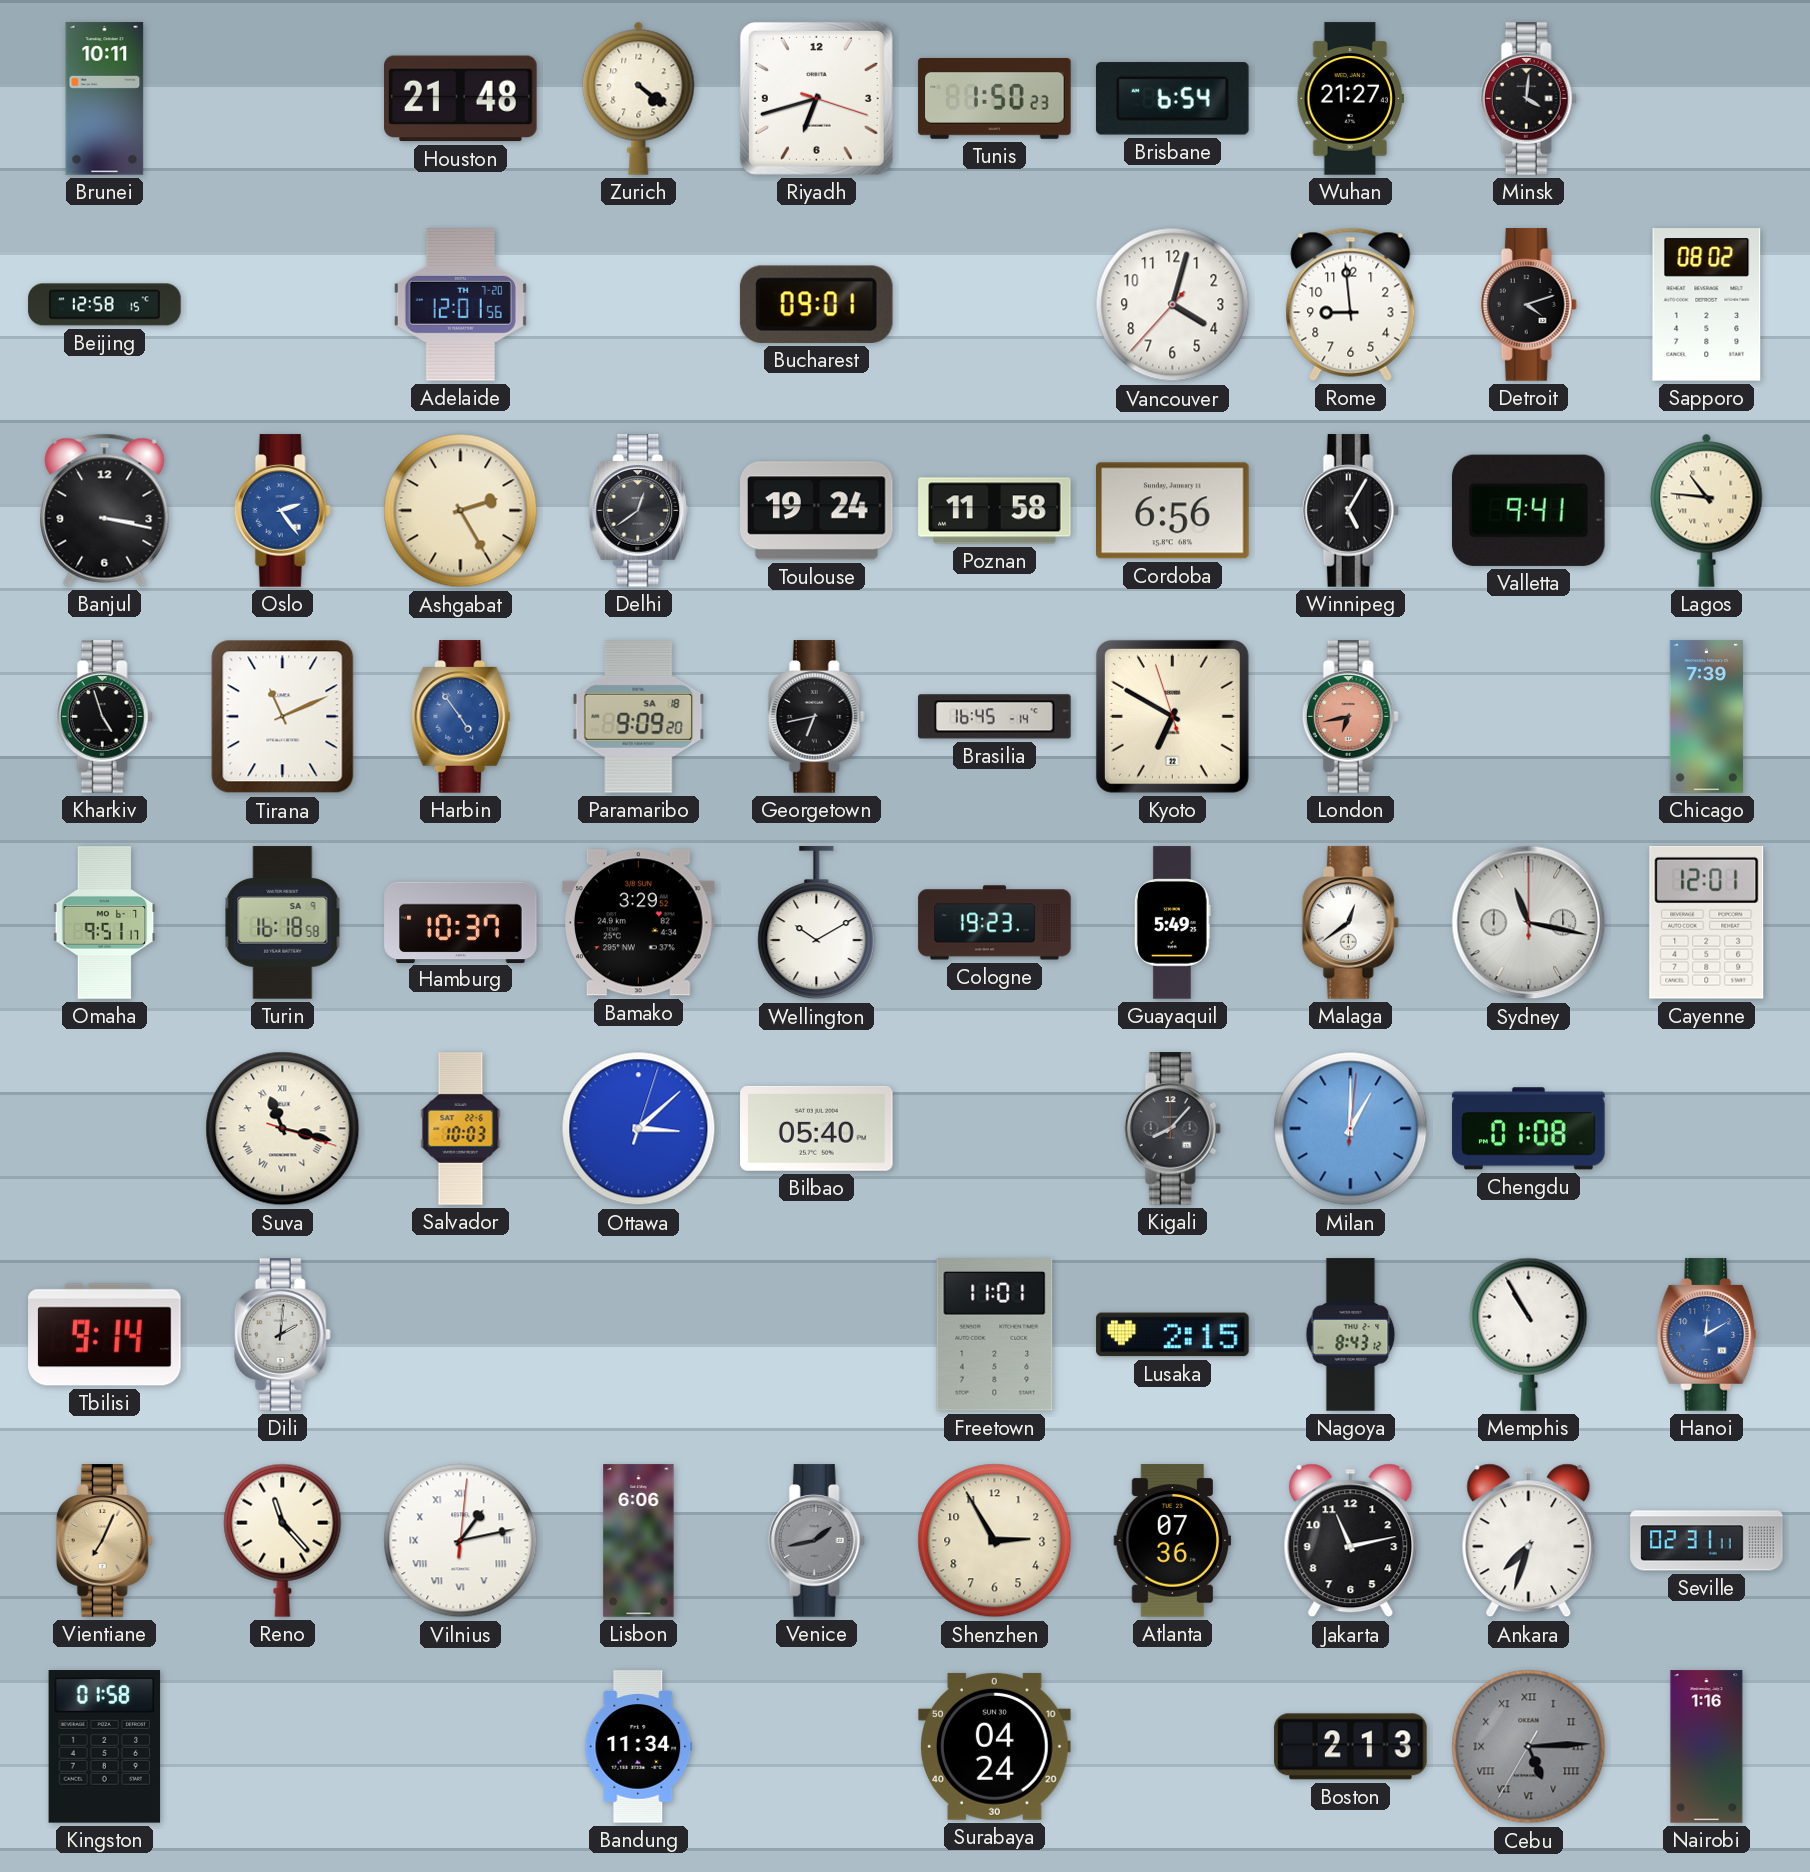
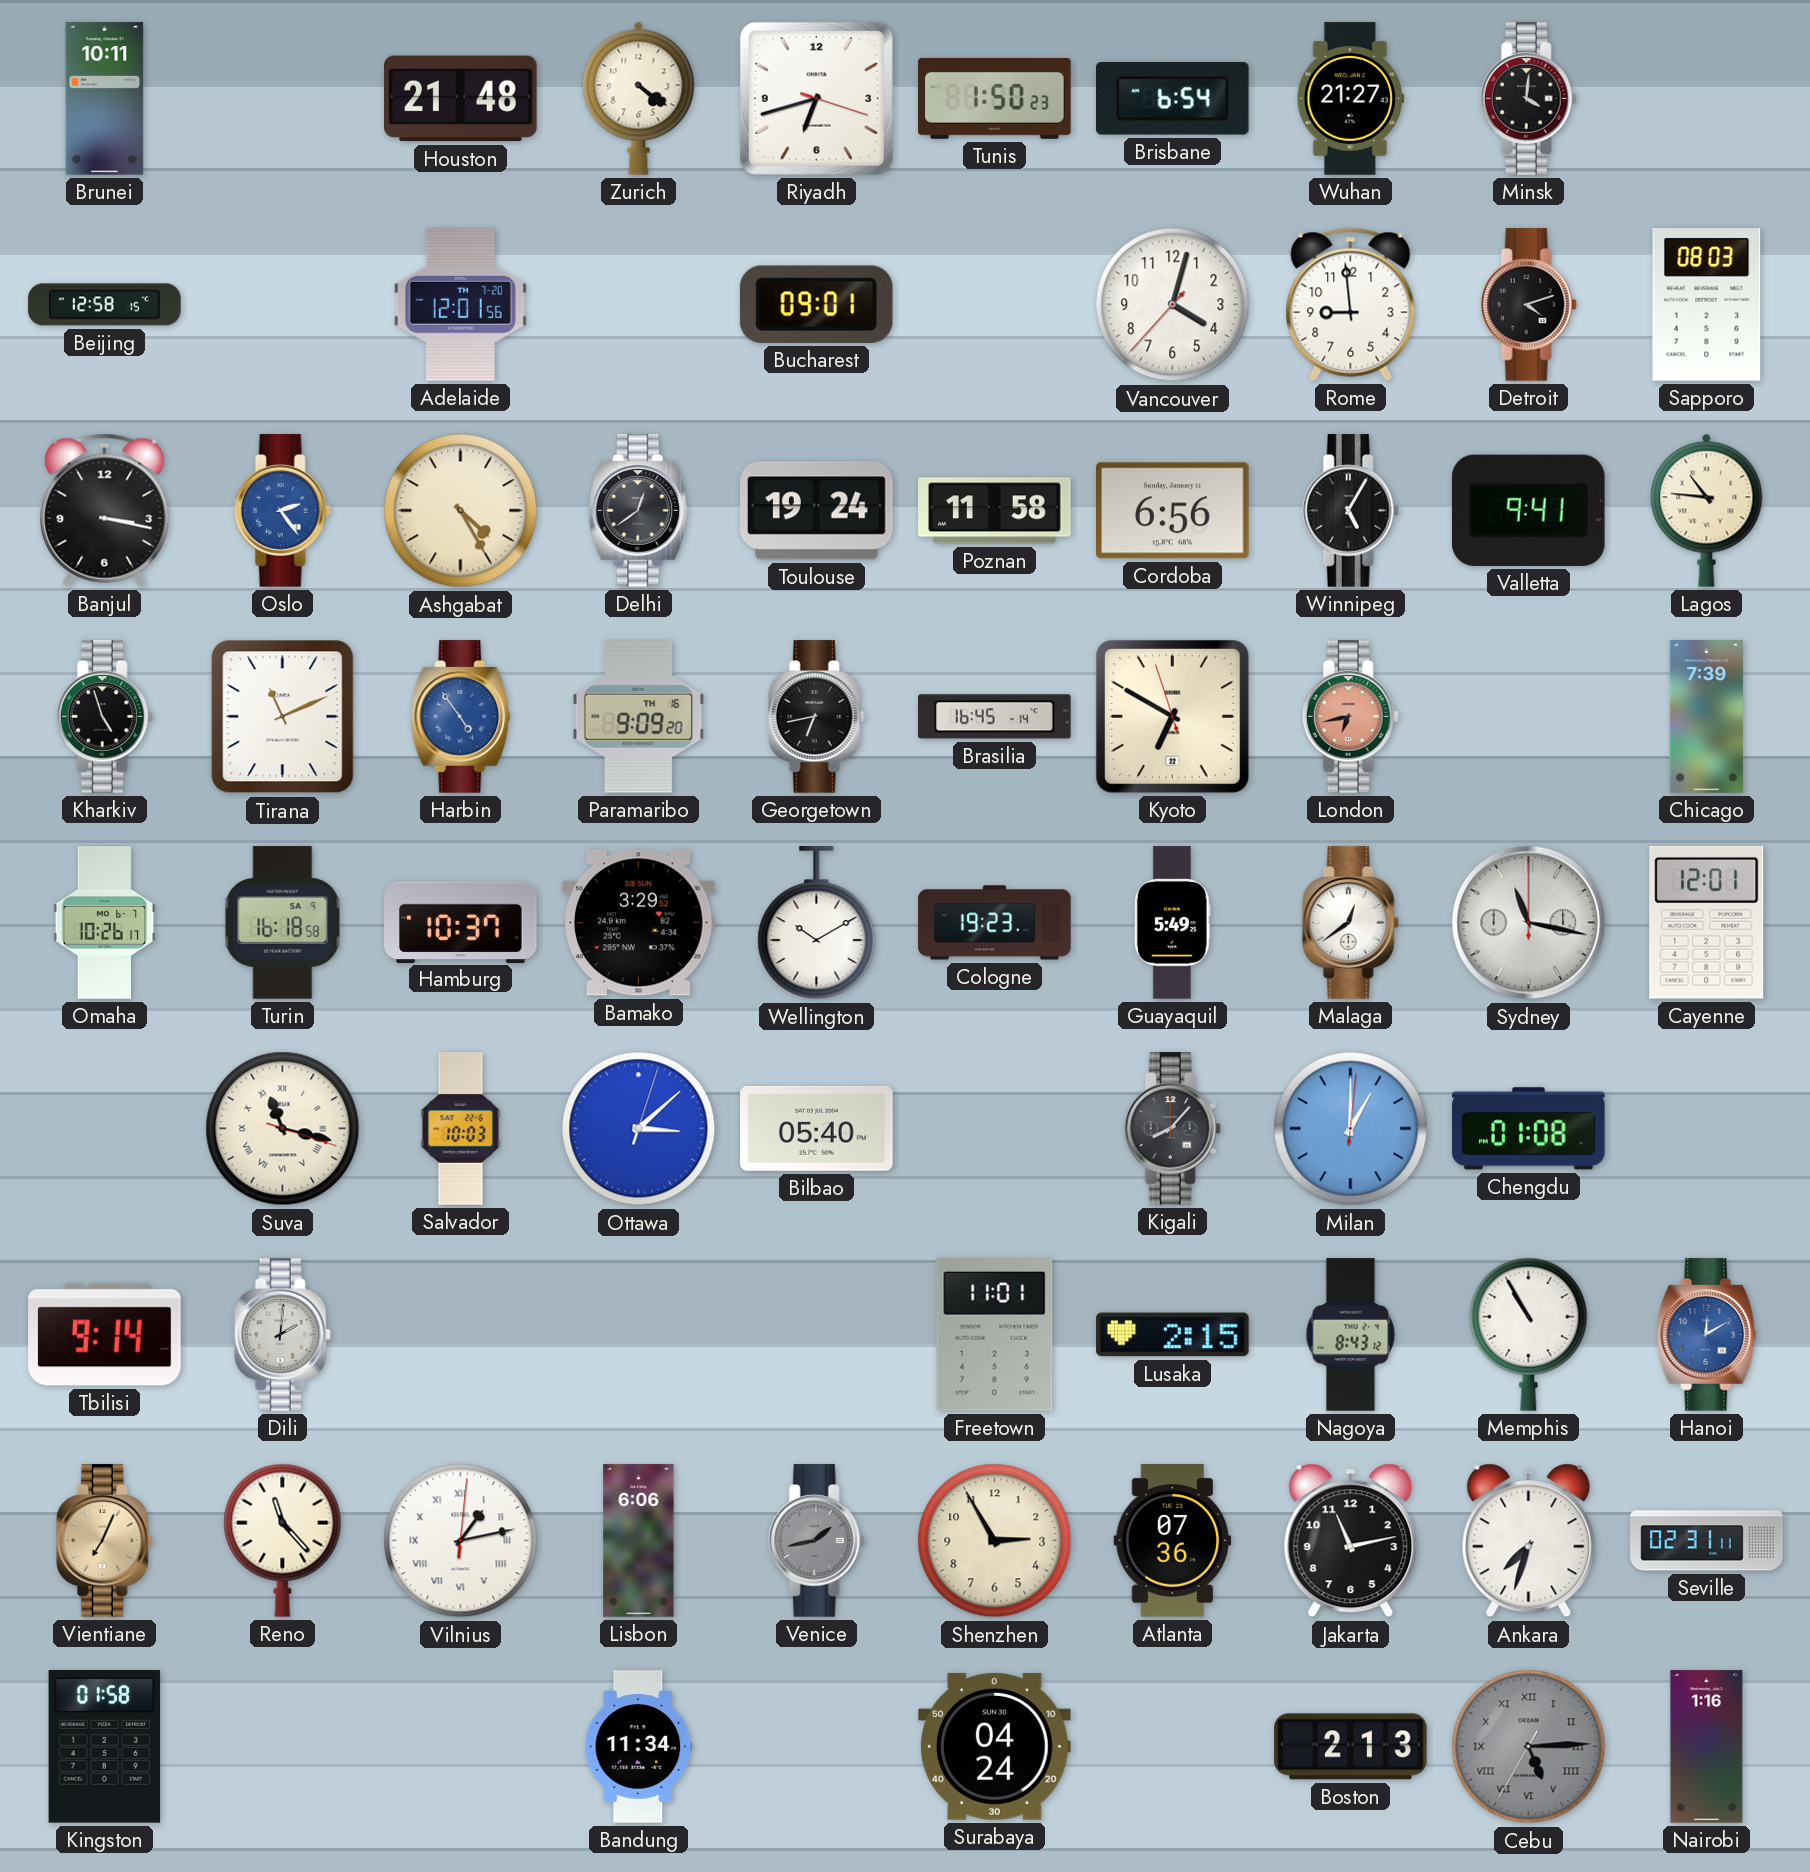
Sapporo: 08:02 -> 08:03
Ashgabat: 2:25 -> 4:25
Paramaribo date: SA 18 -> TH 16
Omaha: 9:51 -> 10:26
